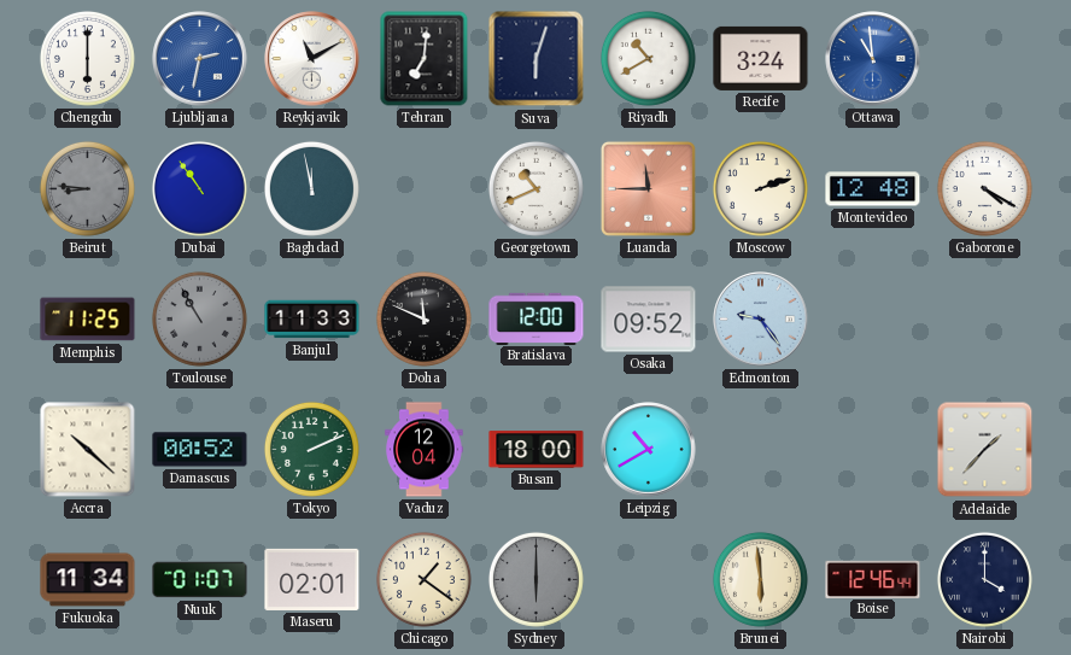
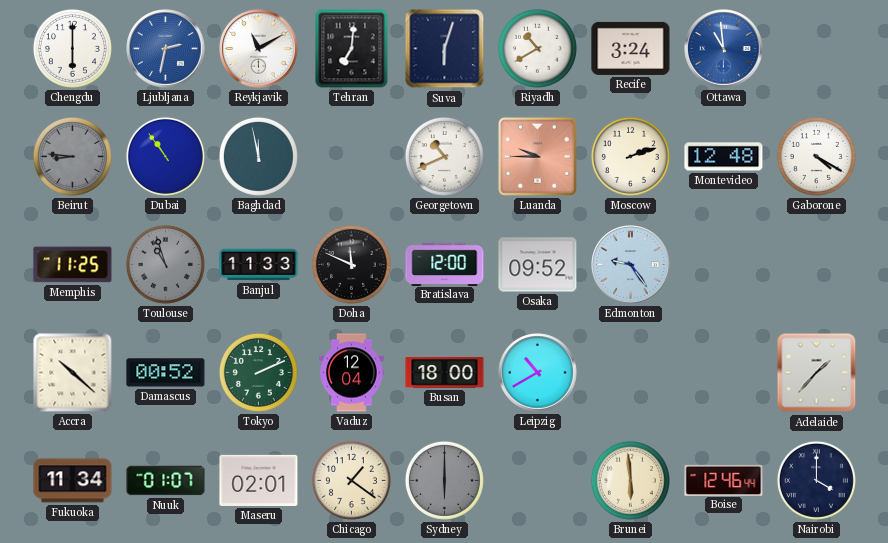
Luanda: 11:45 -> 9:45
Toulouse: 10:55 -> 10:57
